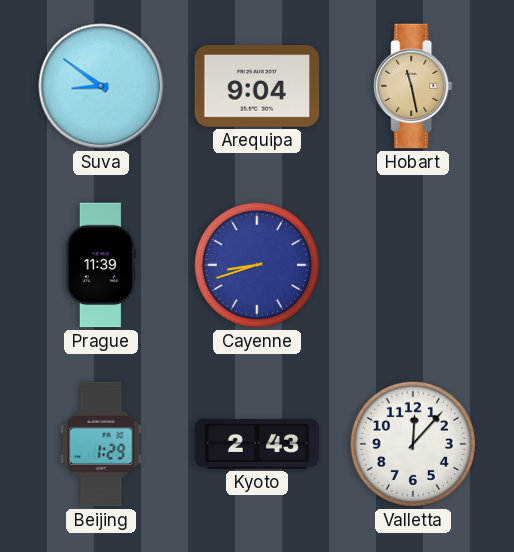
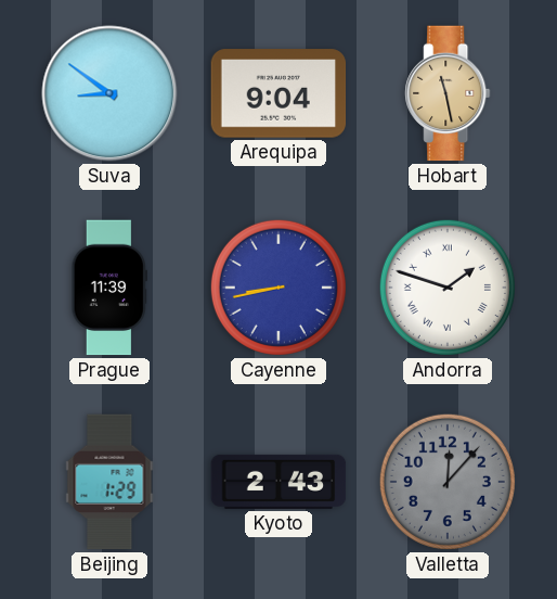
Cayenne: 8:42 -> 8:43
Andorra: none -> 1:48
Valletta dial: white -> grey
